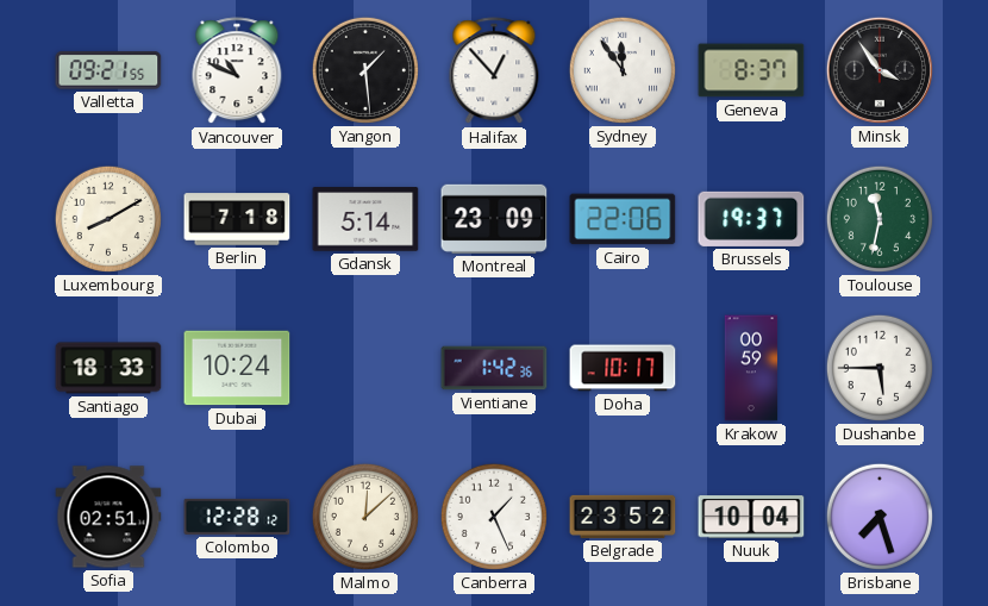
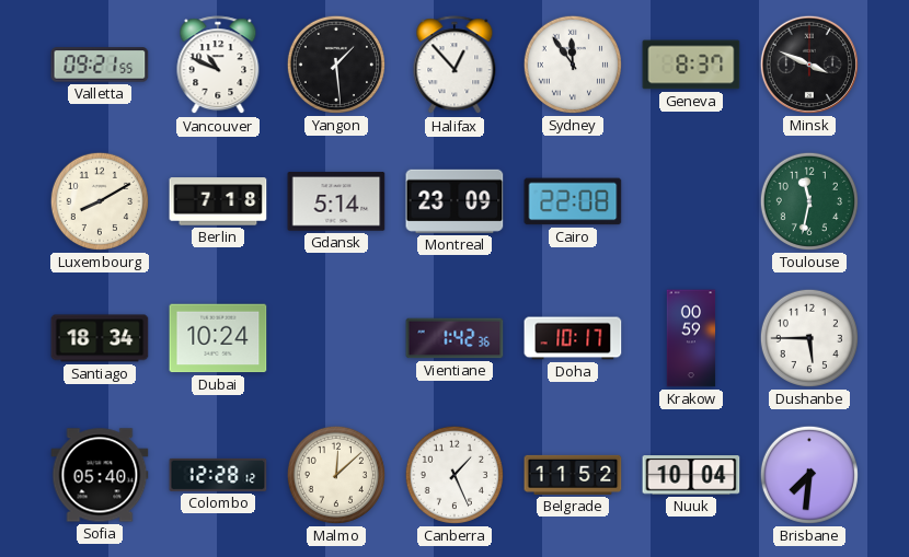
Minsk: 3:54 -> 3:49
Cairo: 22:06 -> 22:08
Brussels: 19:37 -> none
Santiago: 18:33 -> 18:34
Sofia: 02:51 -> 05:40
Belgrade: 23:52 -> 11:52
Brisbane: 7:27 -> 7:31
